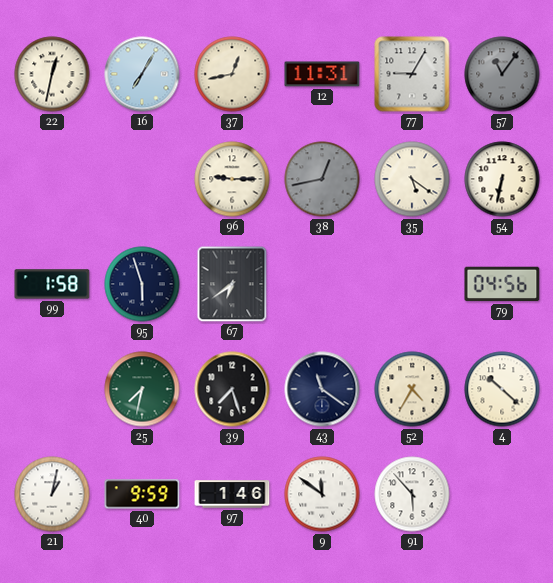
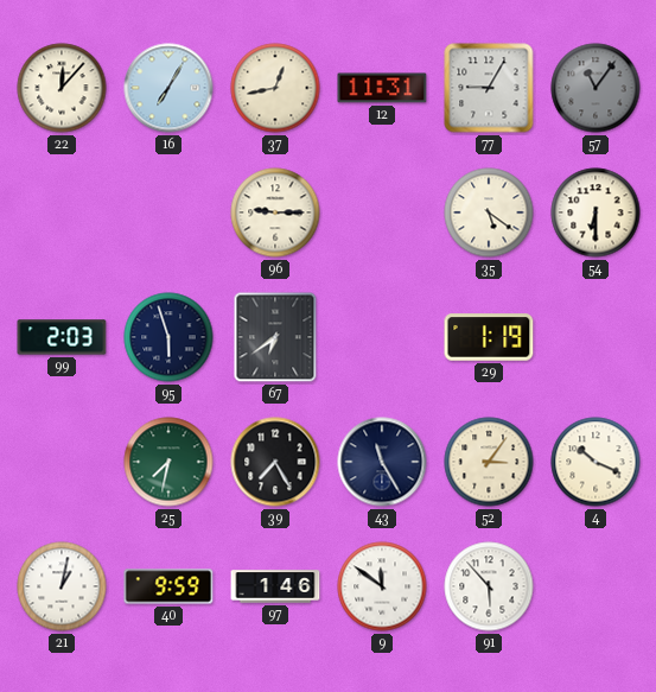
22: 12:32 -> 12:07
38: 12:43 -> none
54: 6:32 -> 6:30
99: 1:58 -> 2:03
29: none -> 1:19
79: 04:56 -> none
39: 7:27 -> 7:25
43: 11:21 -> 11:25
52: 4:35 -> 3:06
4: 10:22 -> 10:19
